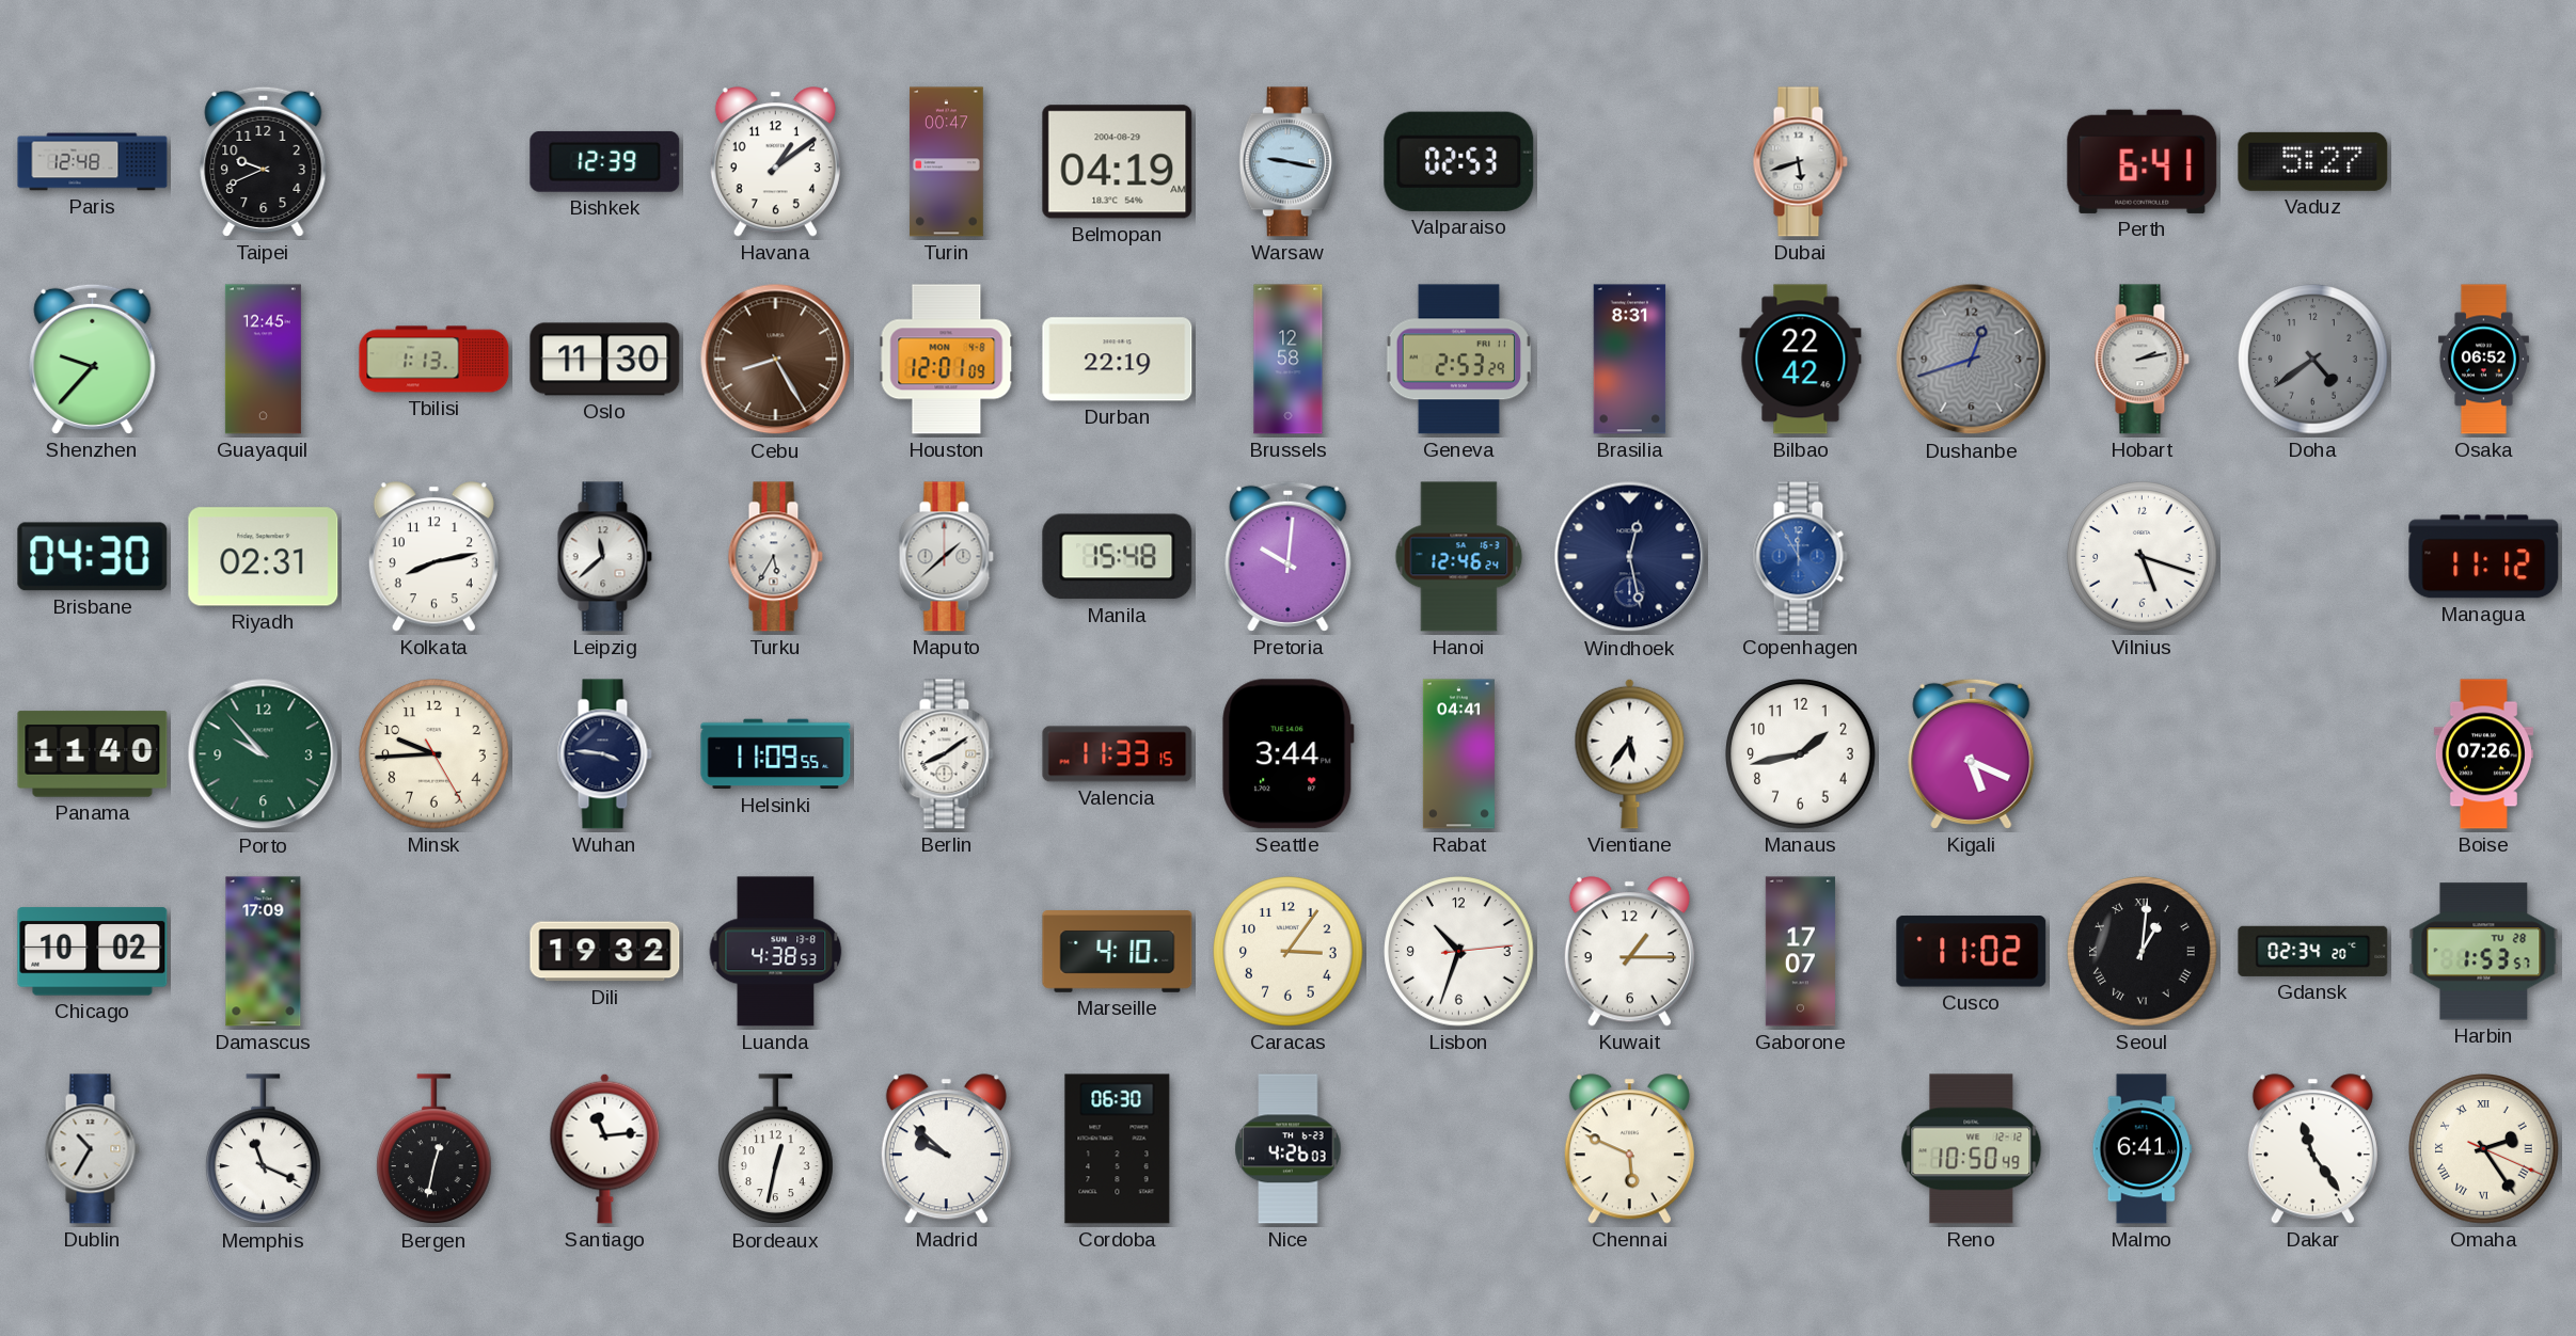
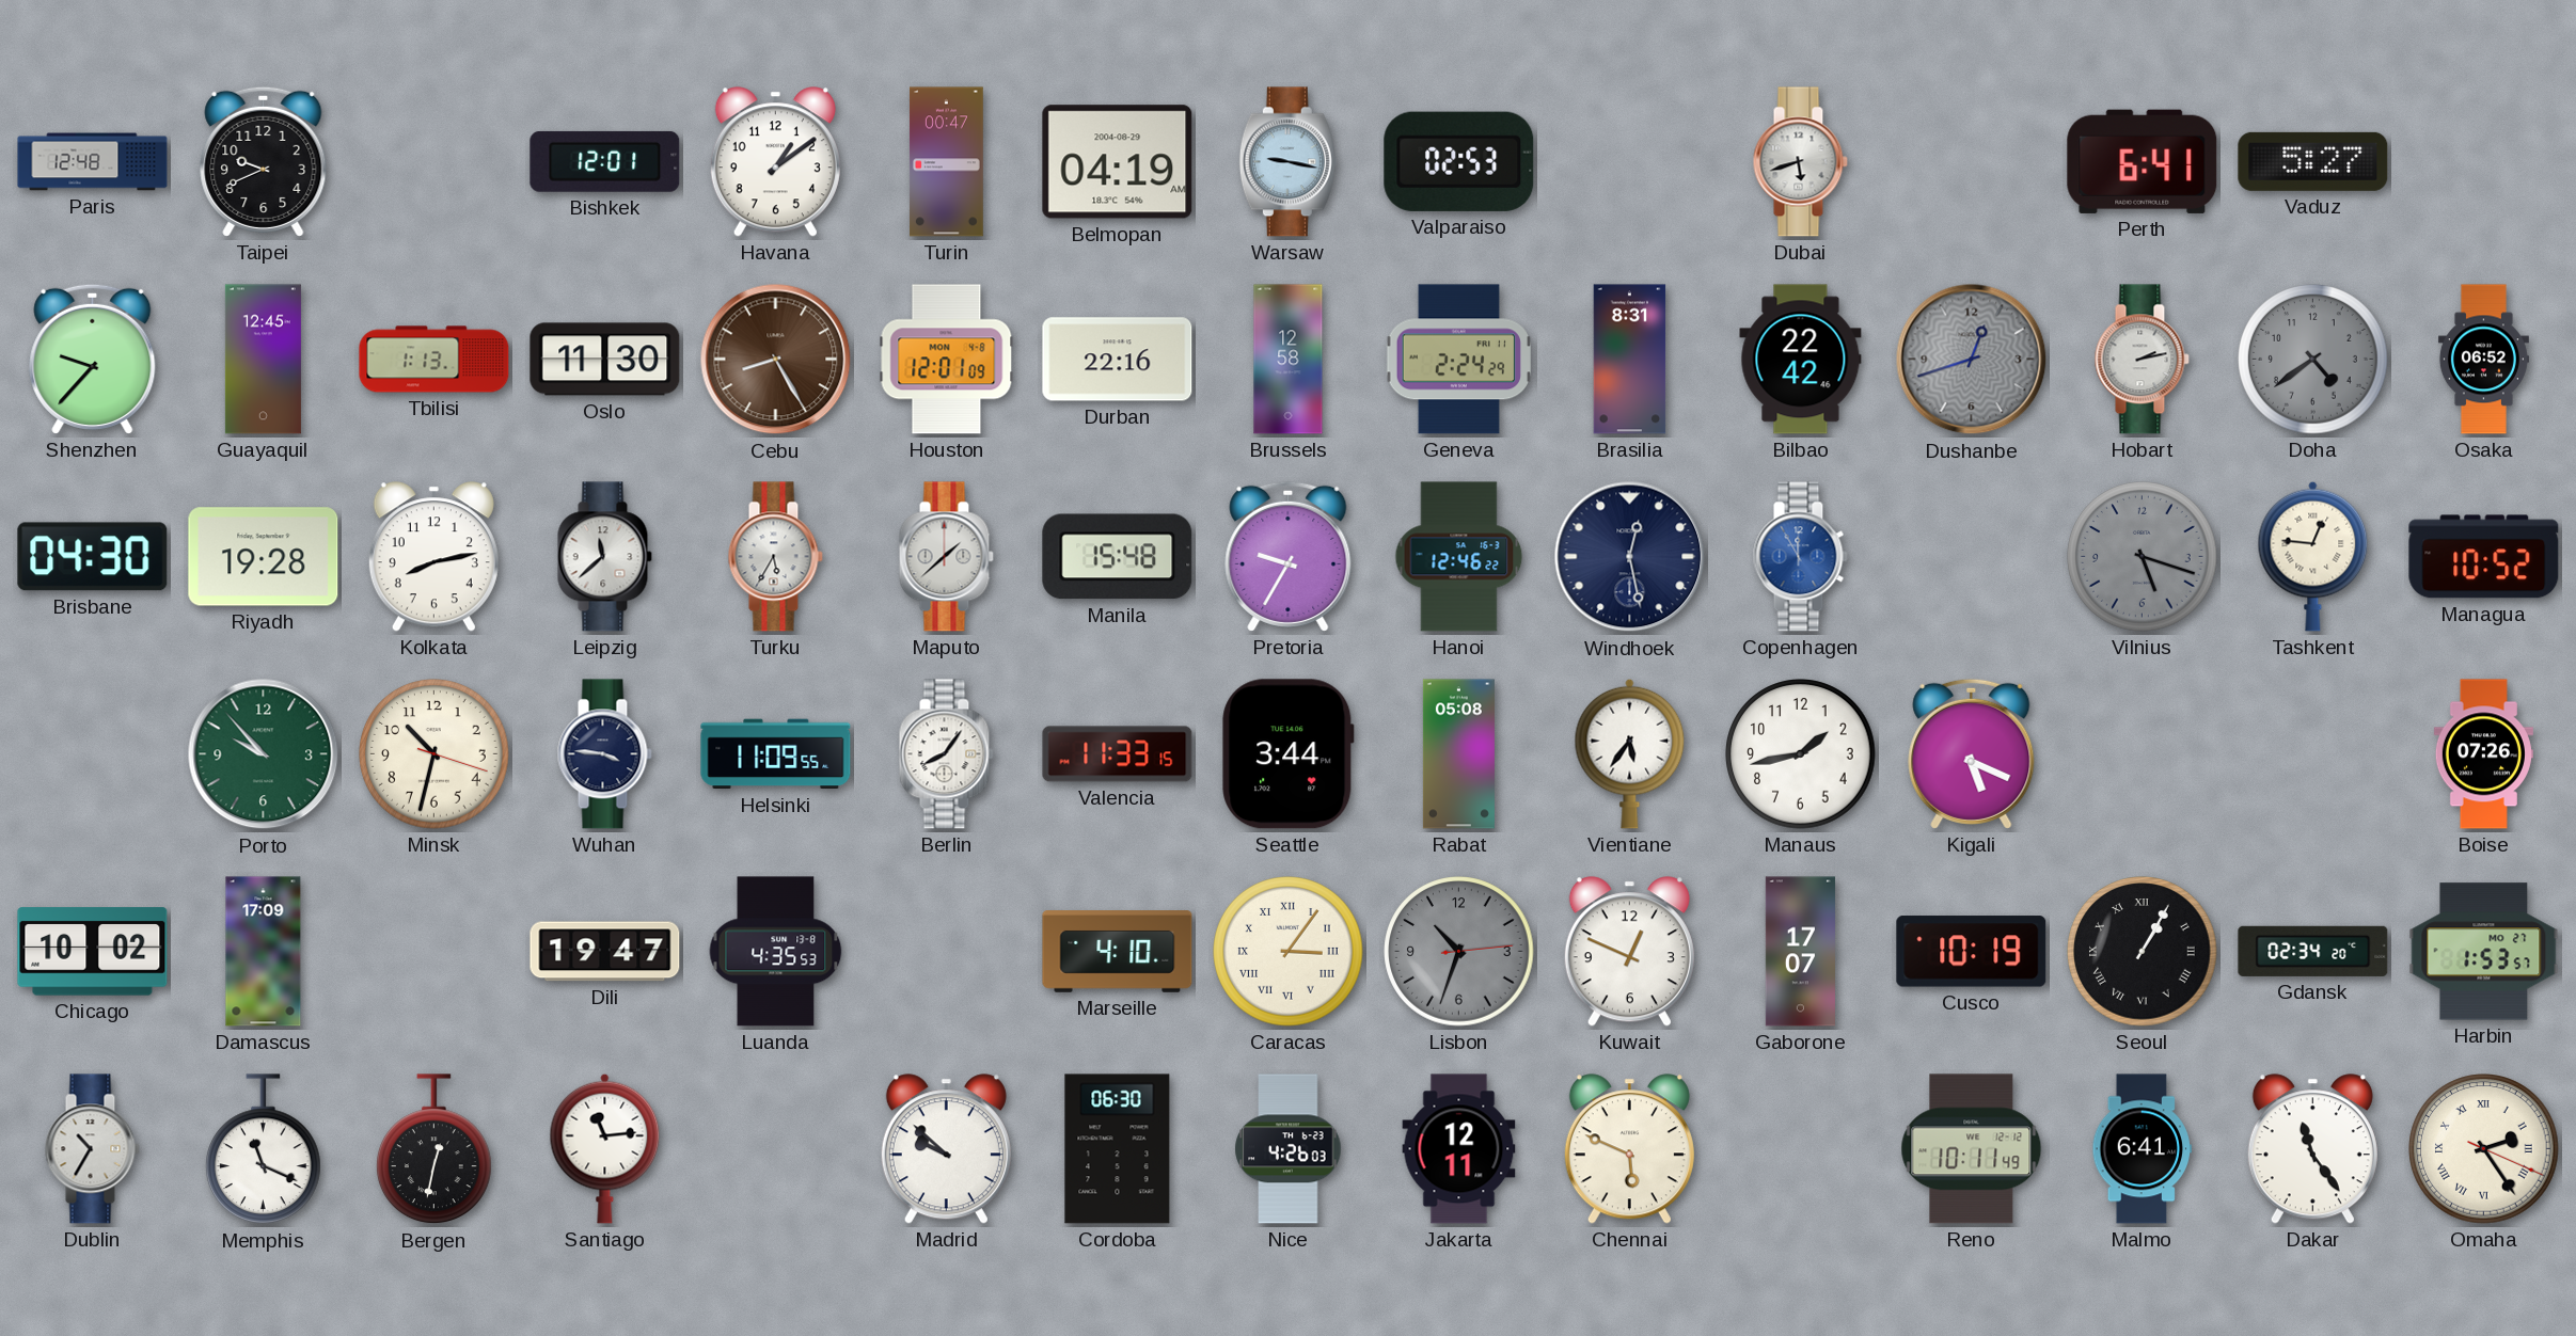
Bishkek: 12:39 -> 12:01
Durban: 22:19 -> 22:16
Geneva: 2:53 -> 2:24
Riyadh: 02:31 -> 19:28
Pretoria: 10:01 -> 9:35
Hanoi: 12:46:24 -> 12:46:22
Vilnius dial: white -> grey
Tashkent: none -> 12:46
Managua: 11:12 -> 10:52
Panama: 11:40 -> none
Minsk: 9:44 -> 10:32
Berlin: 8:09 -> 8:06
Rabat: 04:41 -> 05:08
Dili: 19:32 -> 19:47
Luanda: 4:38 -> 4:35
Caracas numerals: Arabic -> Roman
Lisbon dial: white -> grey
Kuwait: 1:15 -> 12:49
Cusco: 11:02 -> 10:19
Seoul: 1:01 -> 1:05
Harbin date: TU 28 -> MO 27
Bordeaux: 12:32 -> none
Jakarta: none -> 12:11
Reno: 10:50 -> 10:11
